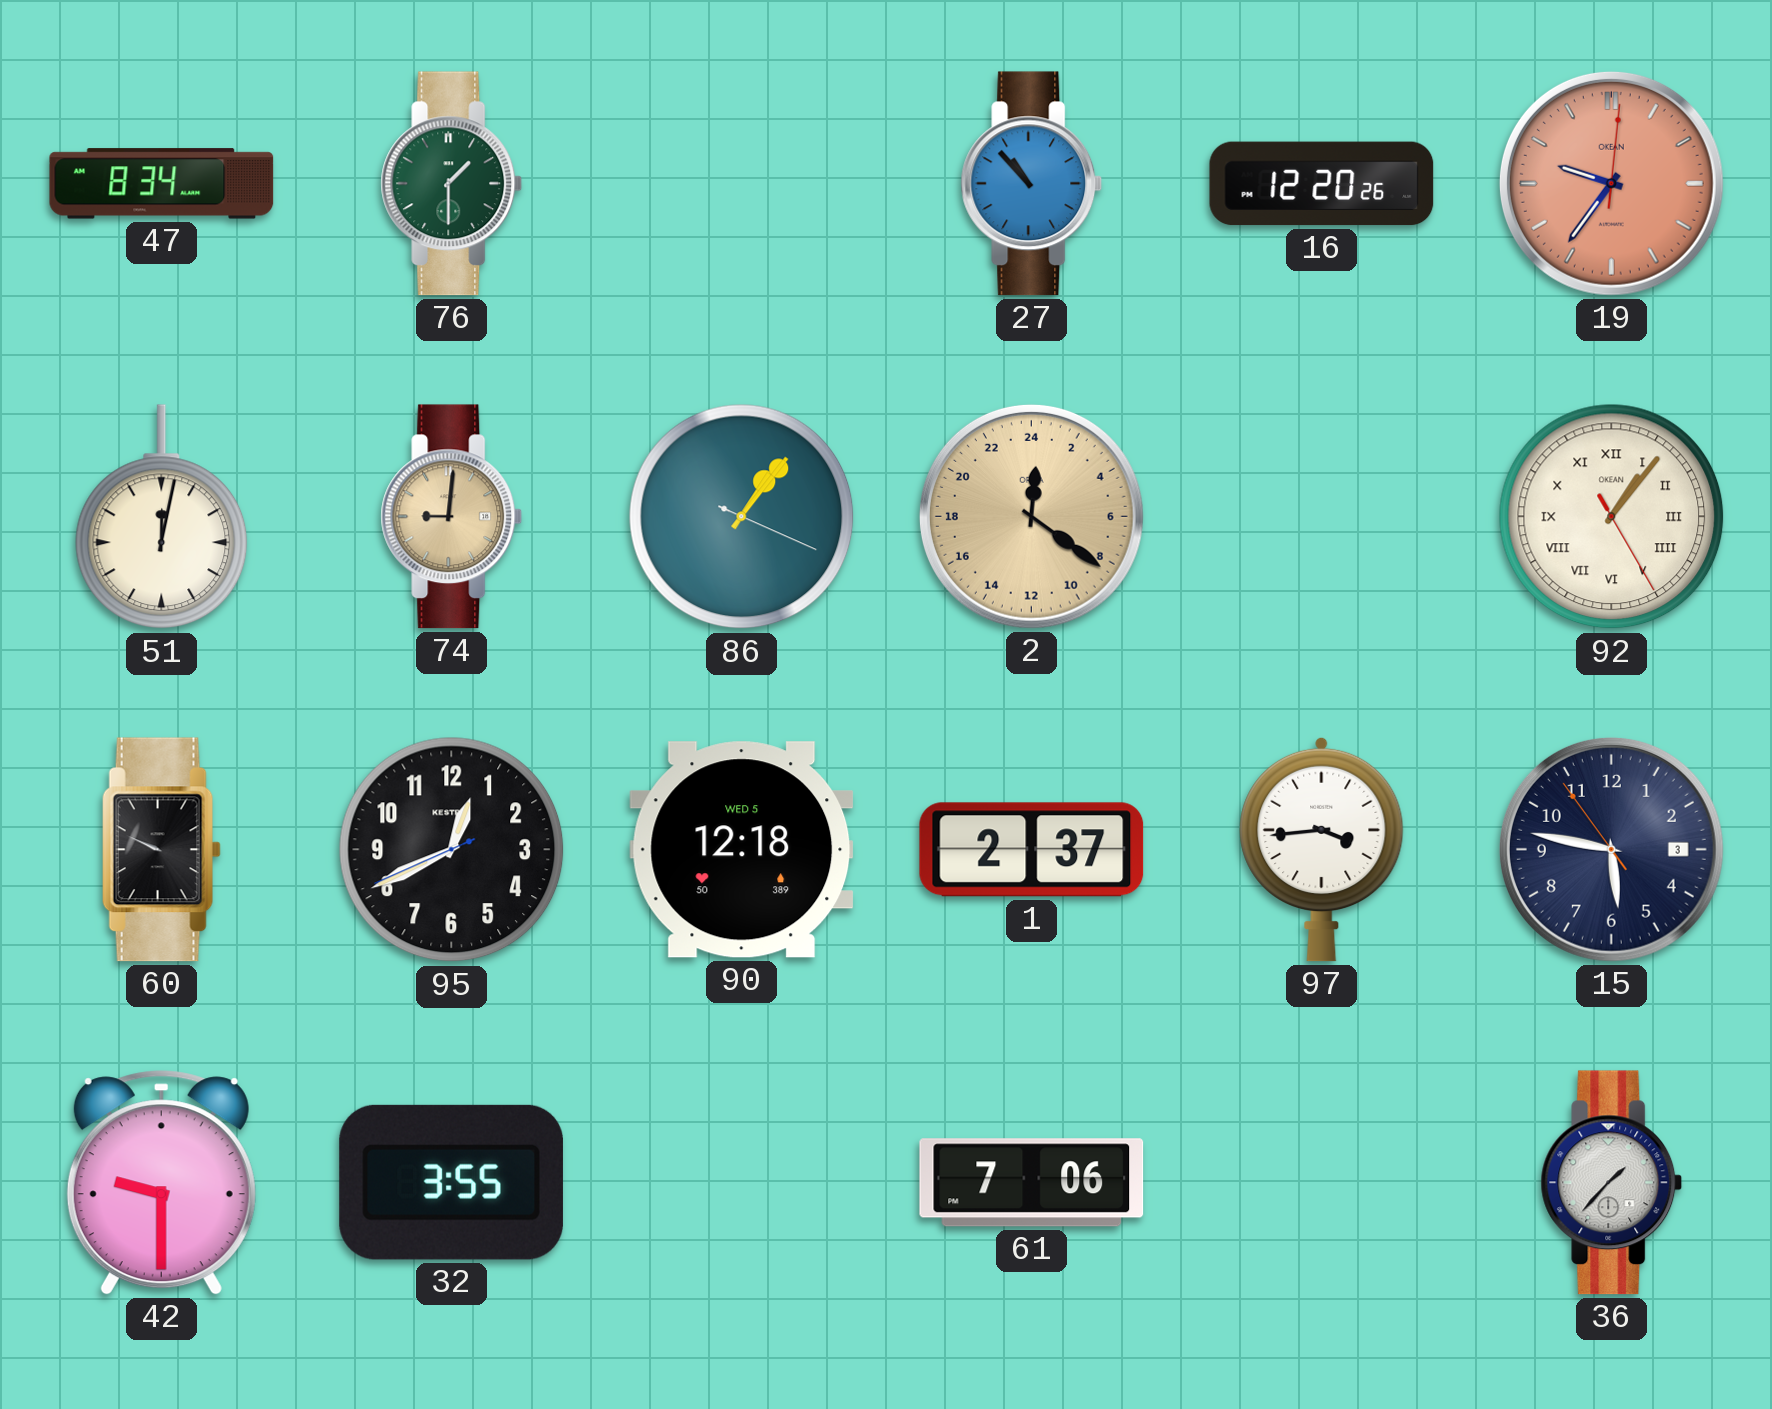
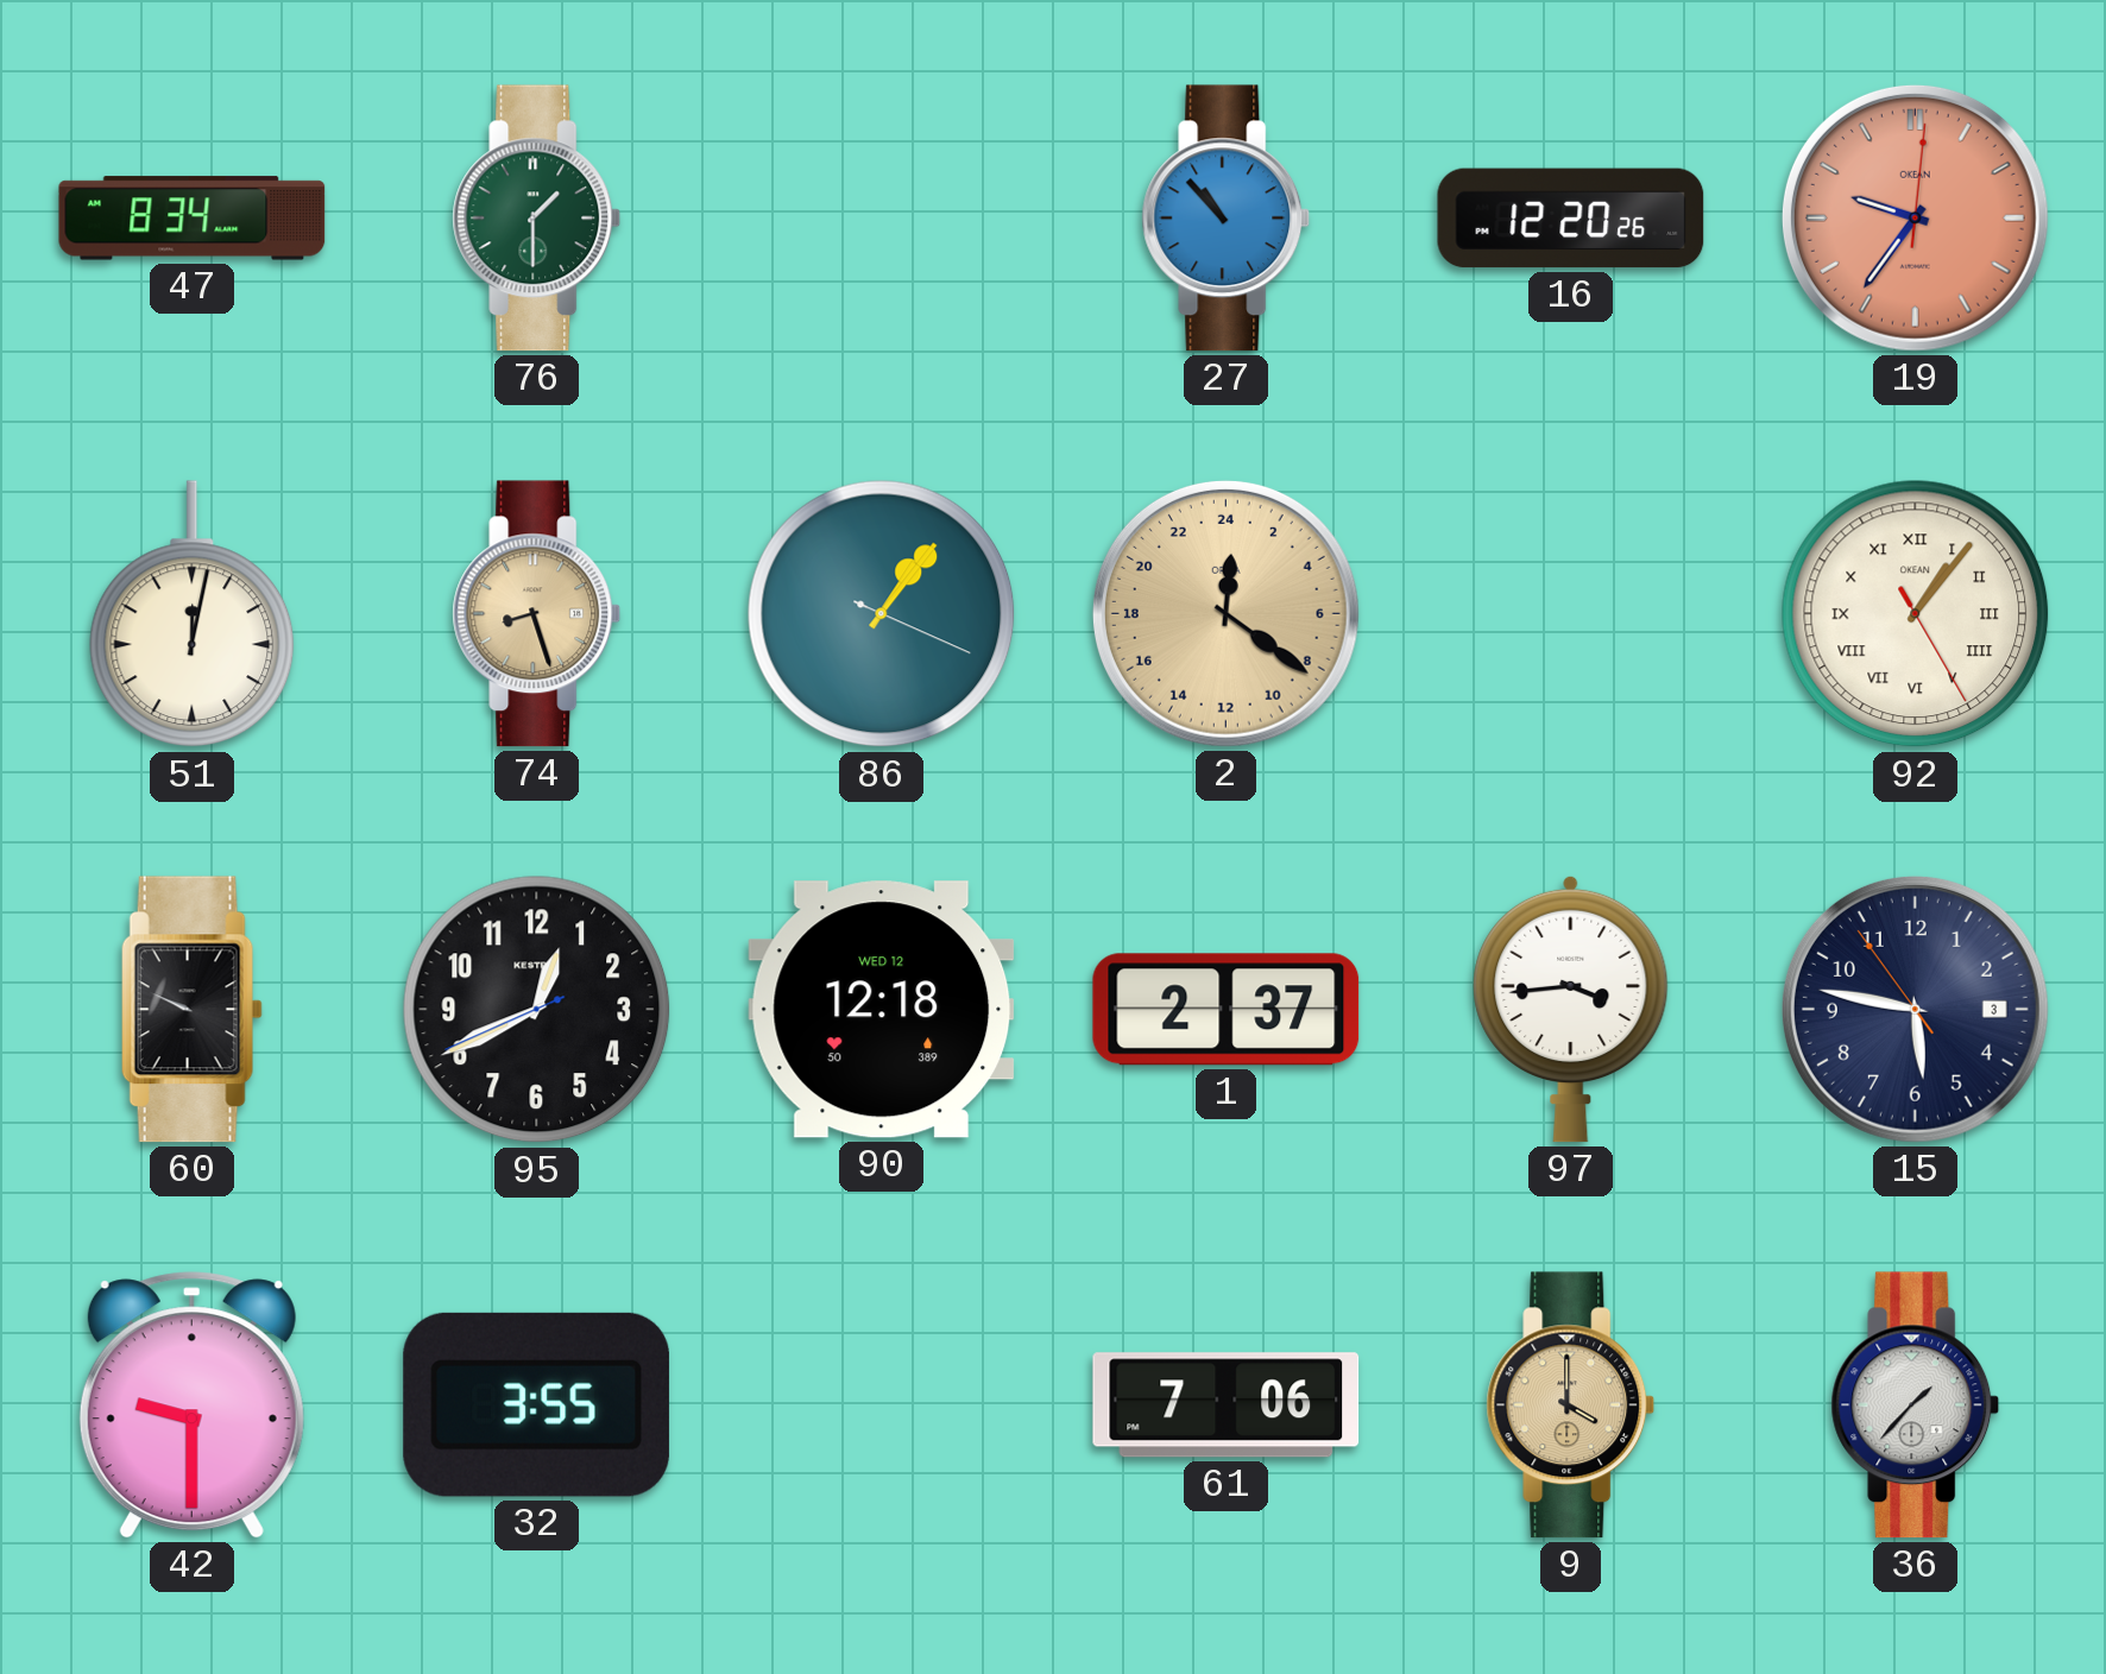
74: 9:01 -> 8:27
90 date: WED 5 -> WED 12
9: none -> 4:00
